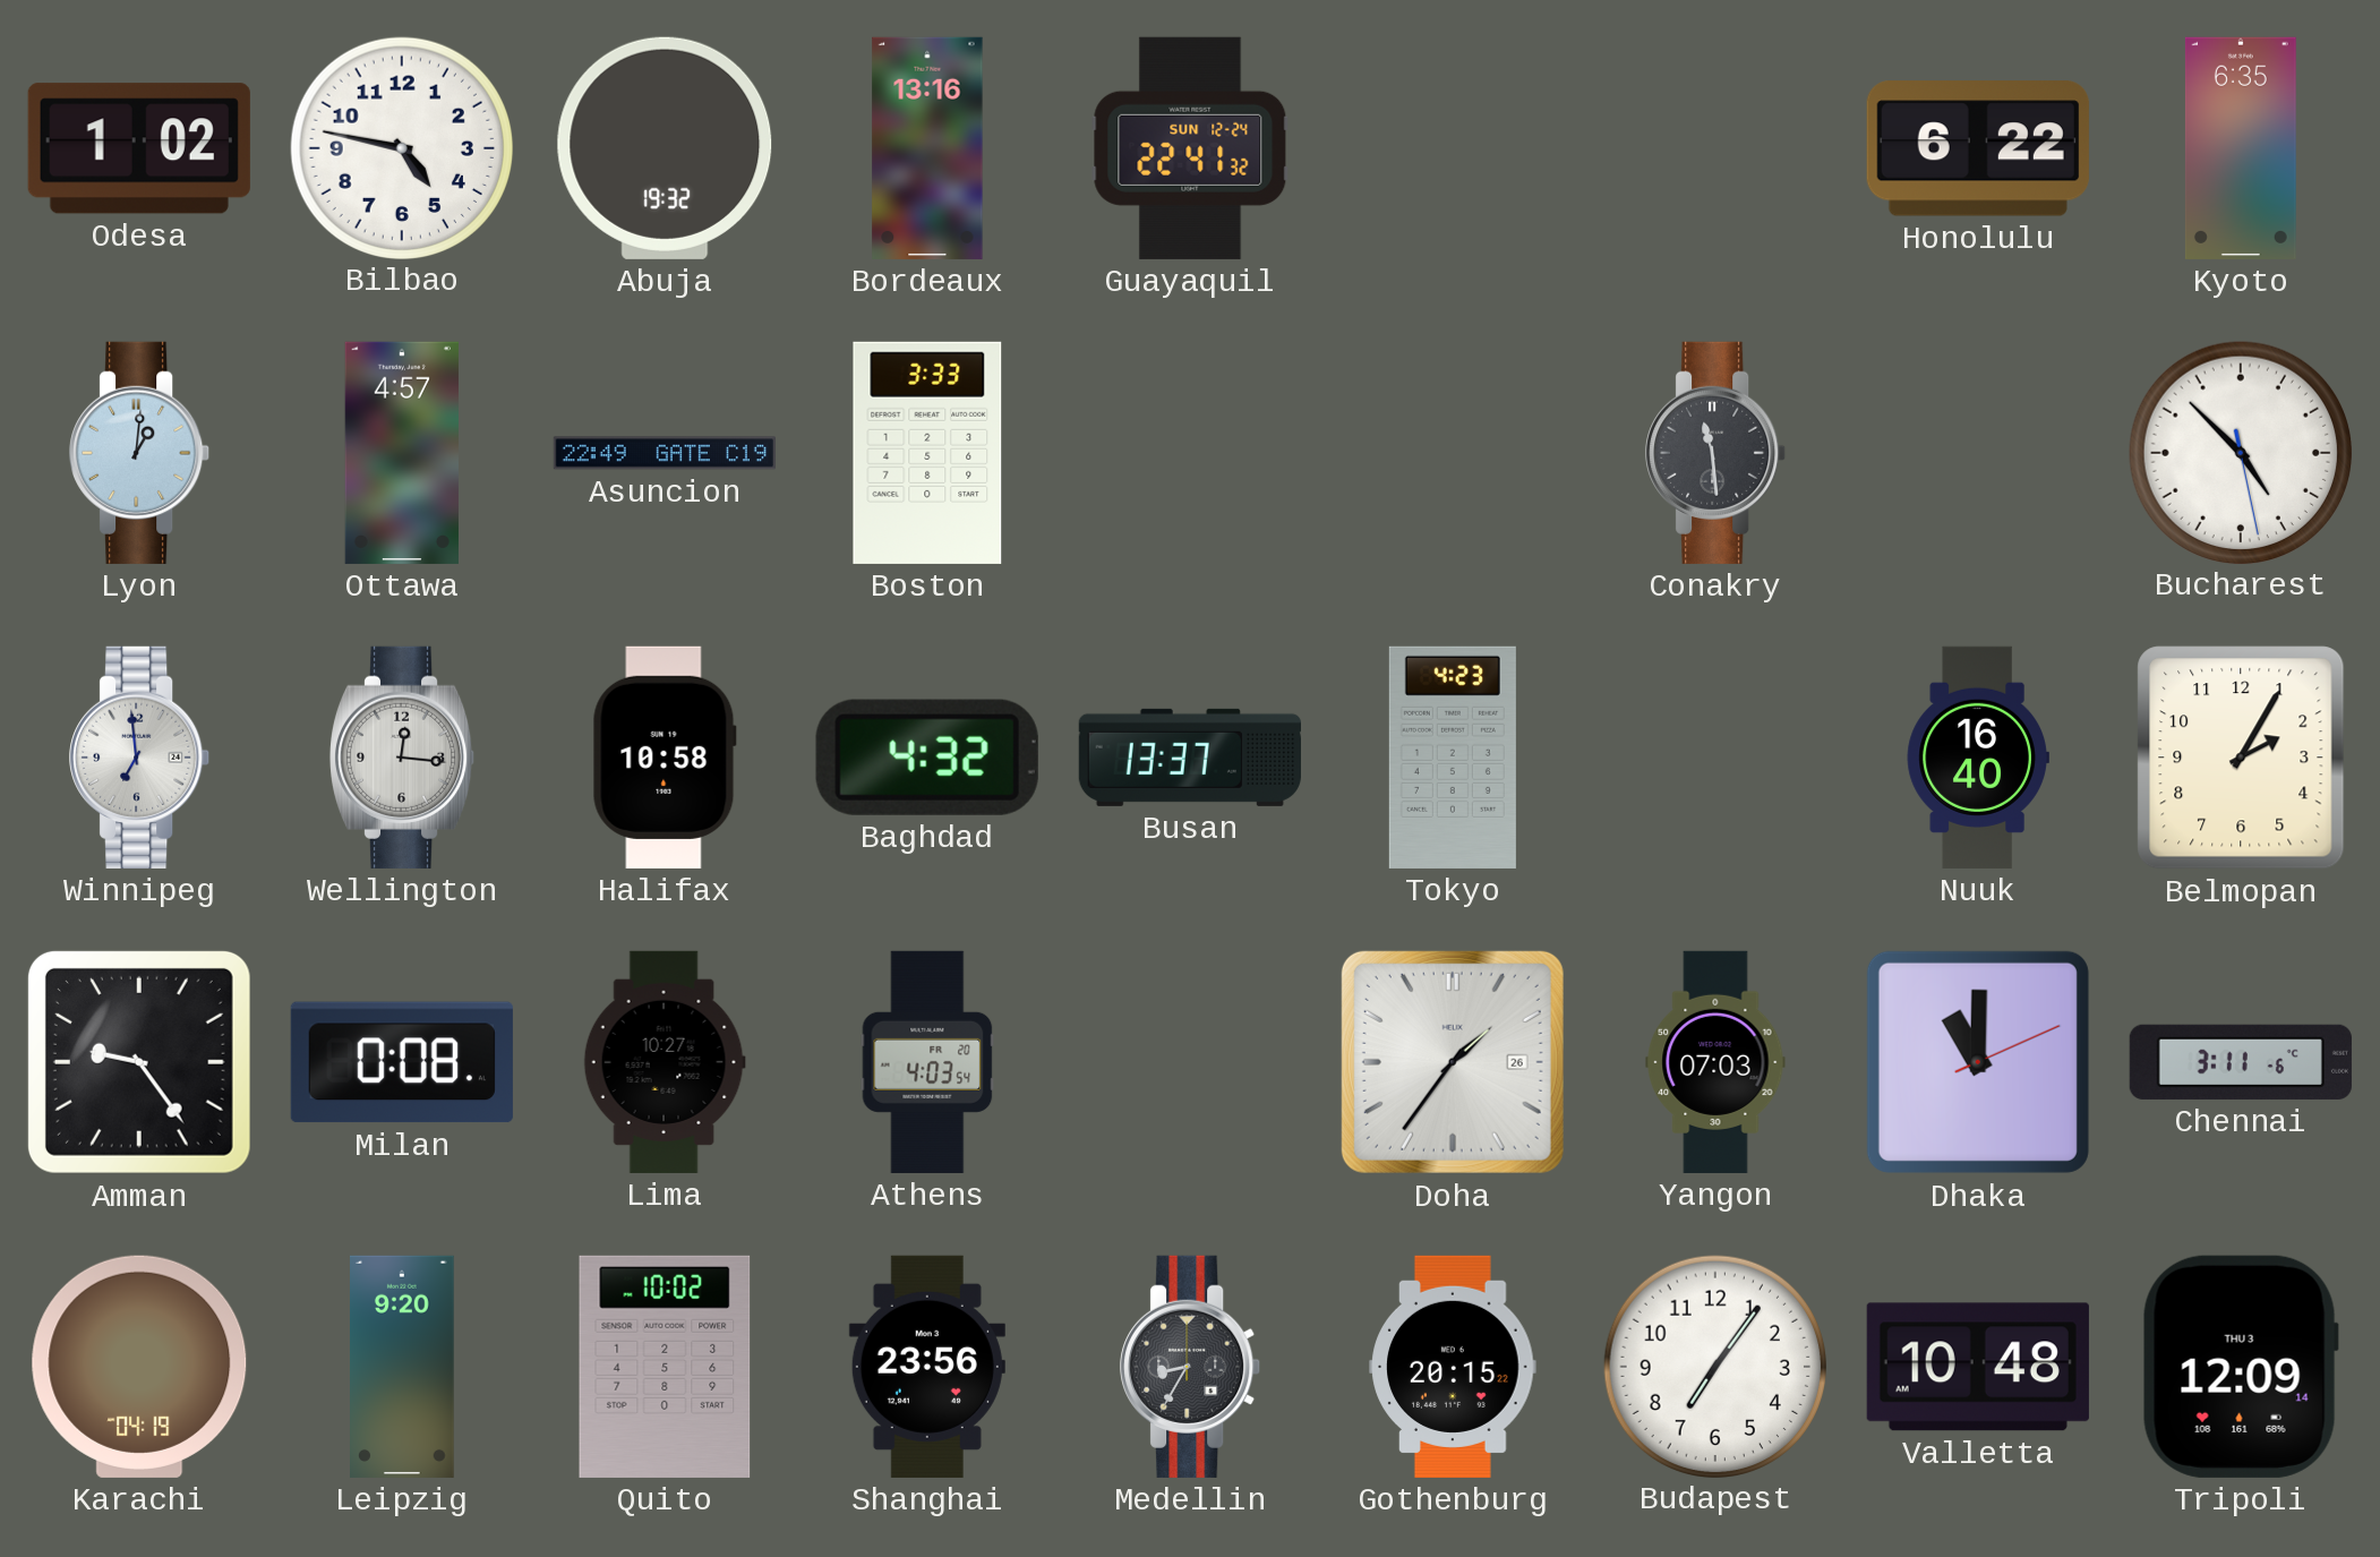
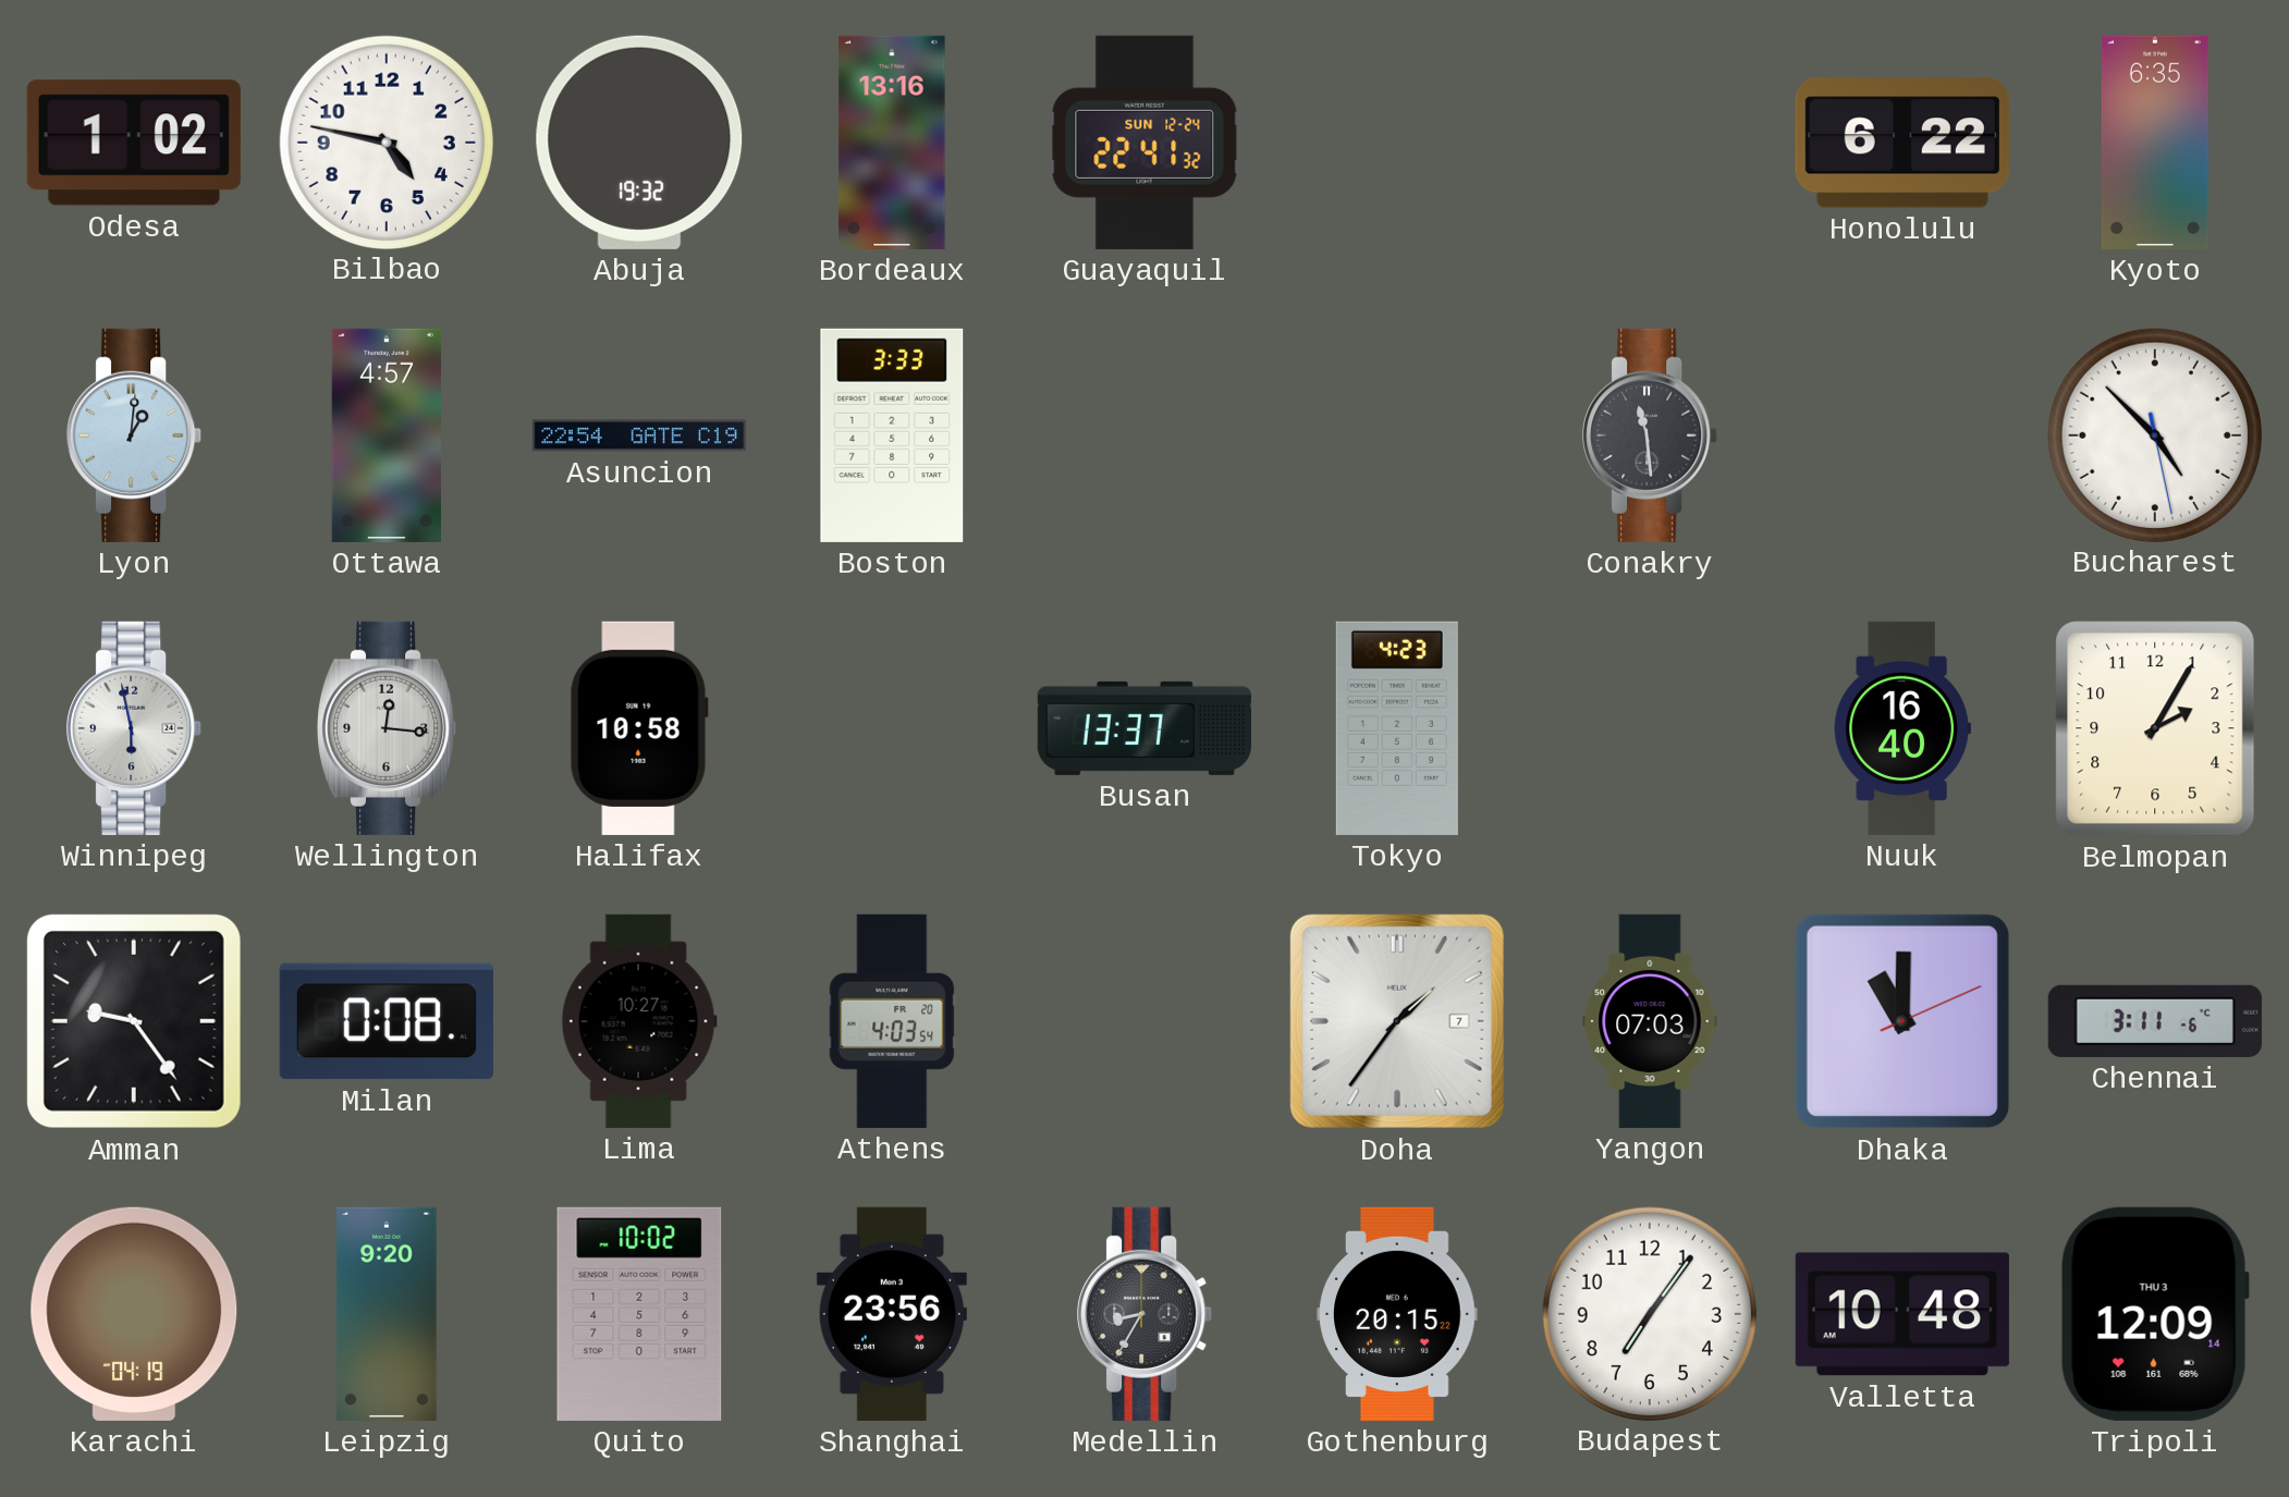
Asuncion: 22:49 -> 22:54
Winnipeg: 6:59 -> 5:58
Baghdad: 4:32 -> none
Doha date: 26 -> 7
